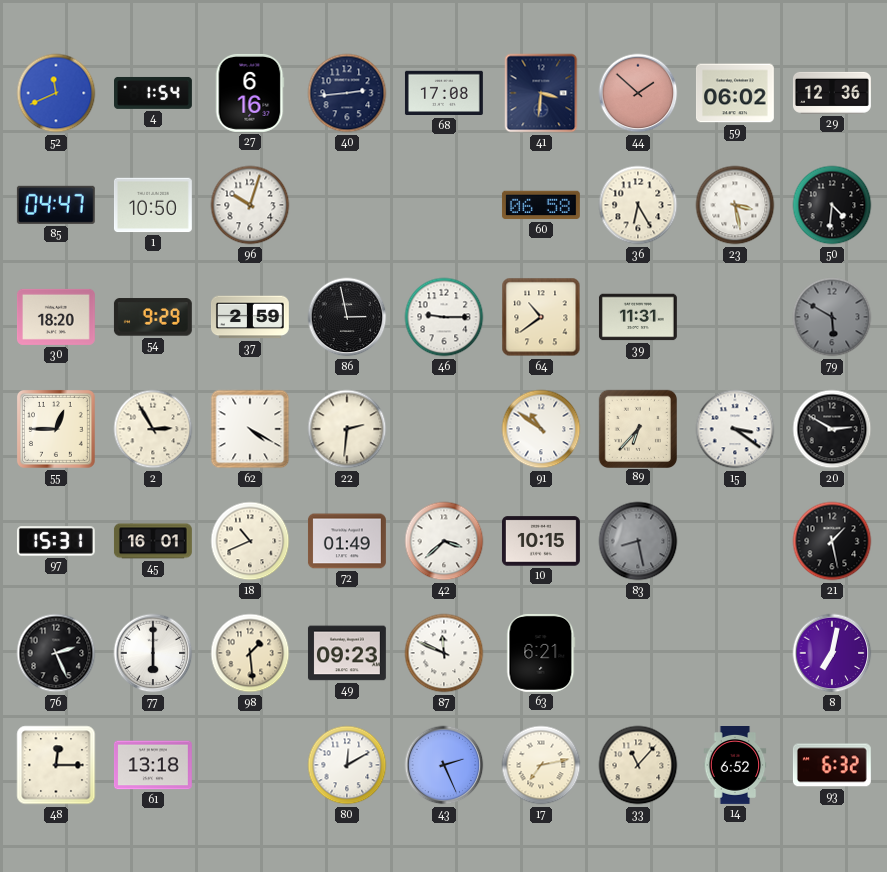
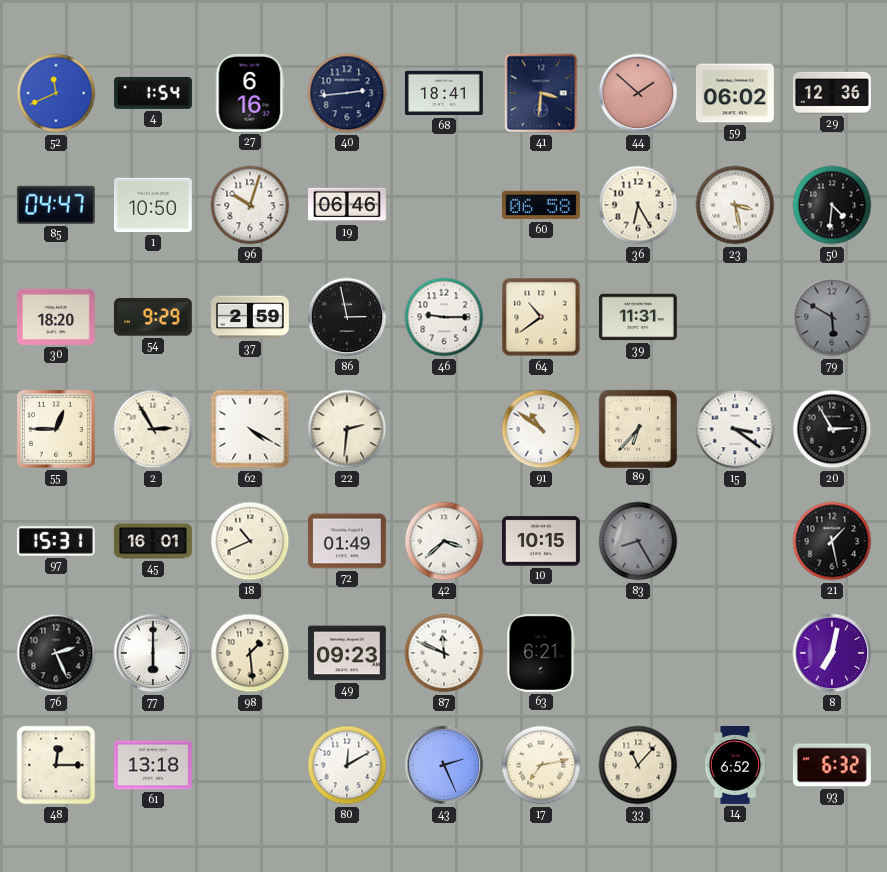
68: 17:08 -> 18:41
19: none -> 06:46
20: 2:50 -> 2:55
83: 8:28 -> 8:25
